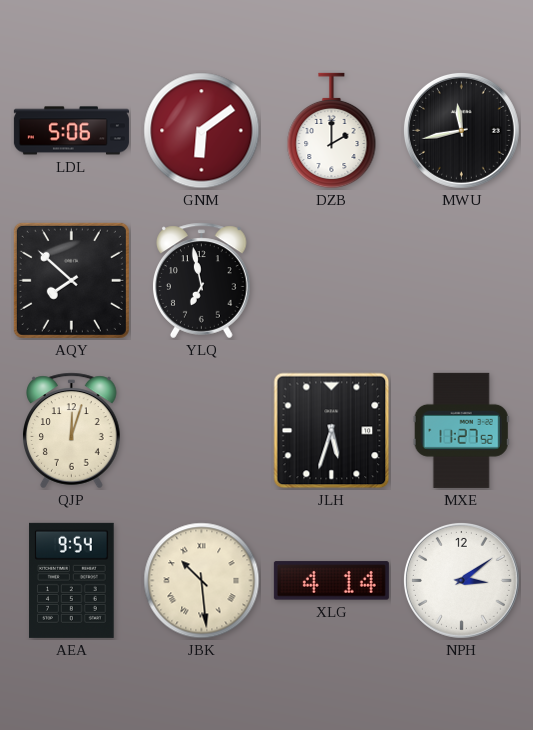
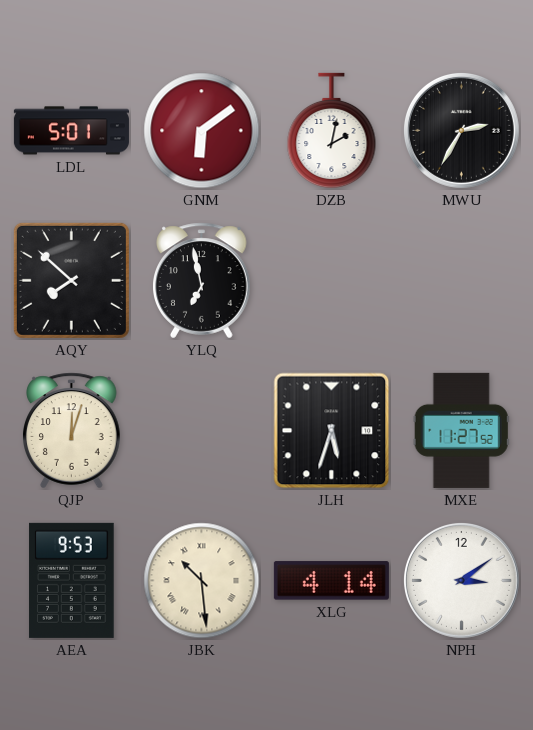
LDL: 5:06 -> 5:01
DZB: 2:00 -> 2:02
MWU: 11:43 -> 2:35
AEA: 9:54 -> 9:53
